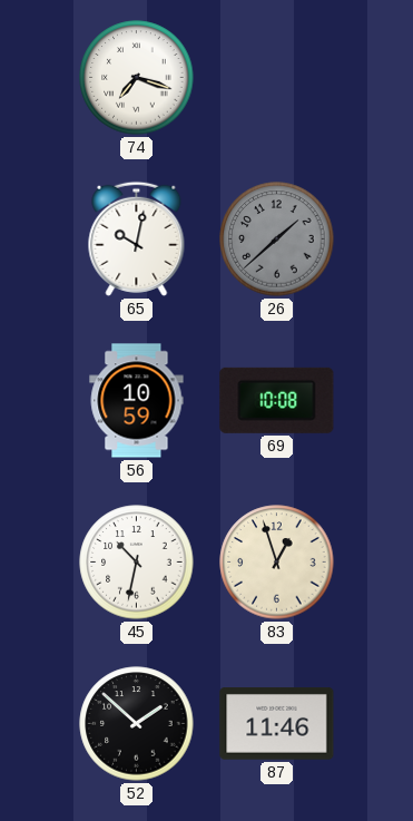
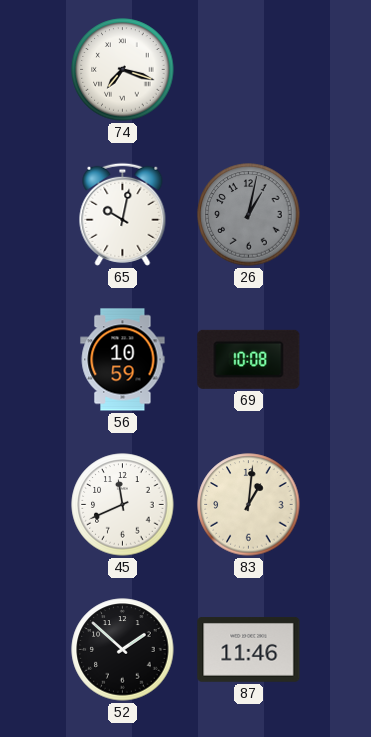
26: 1:38 -> 1:02
45: 10:32 -> 11:41
83: 12:57 -> 1:01
